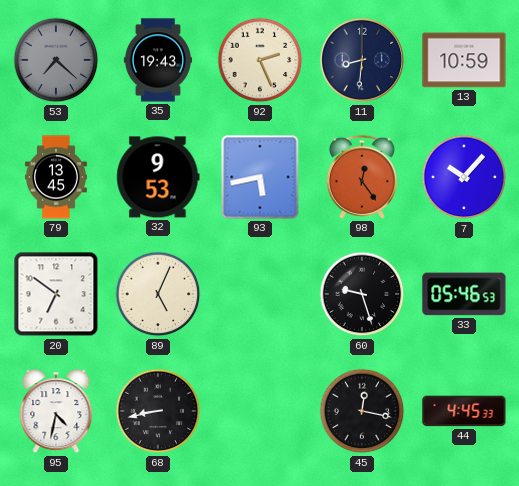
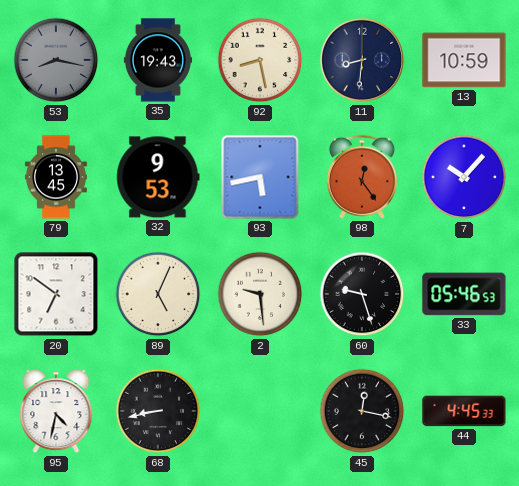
53: 7:22 -> 8:17
92: 2:26 -> 8:28
2: none -> 9:29
